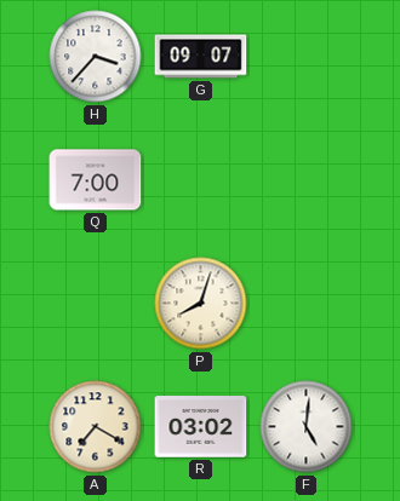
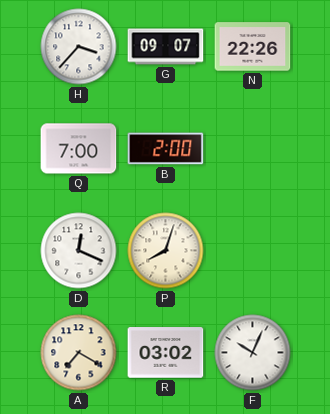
N: none -> 22:26
B: none -> 2:00
D: none -> 12:19
F: 5:01 -> 10:04
